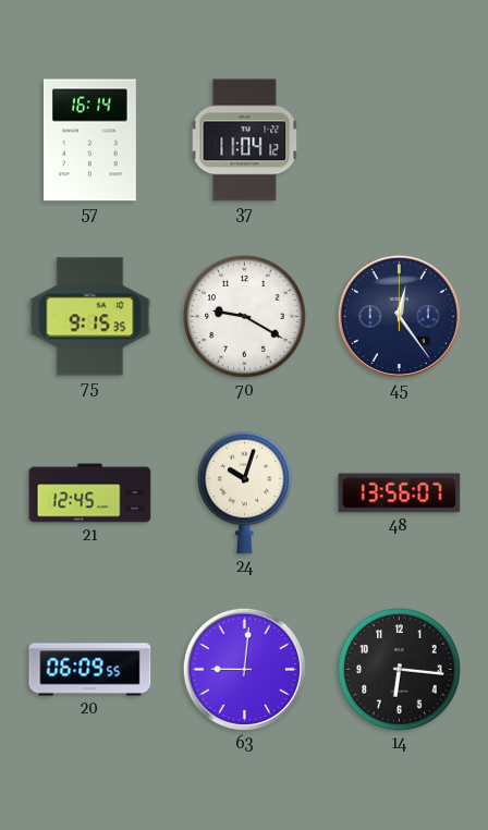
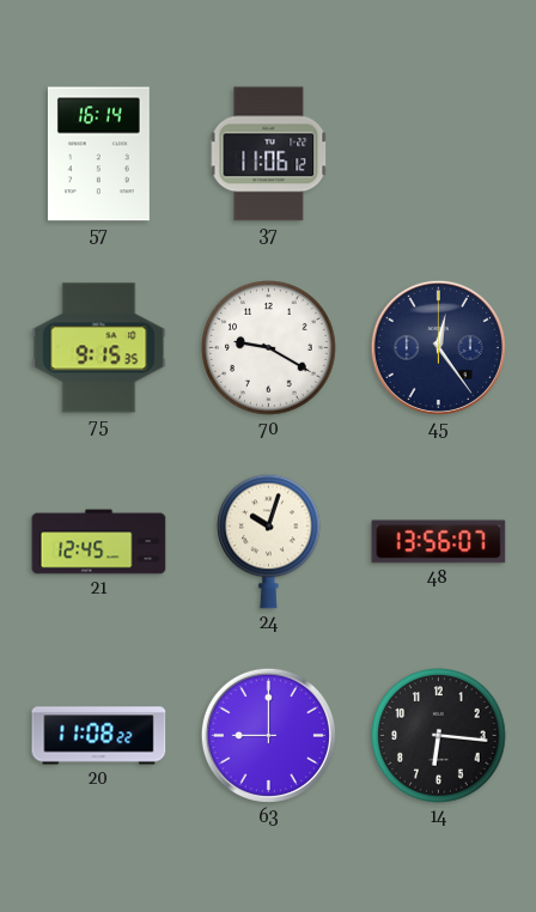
37: 11:04 -> 11:06
20: 06:09 -> 11:08
63: 9:01 -> 9:00
